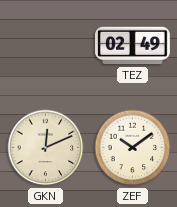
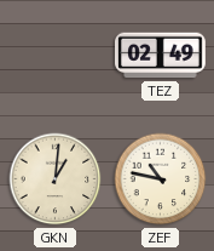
GKN: 12:11 -> 1:01
ZEF: 10:09 -> 10:47
